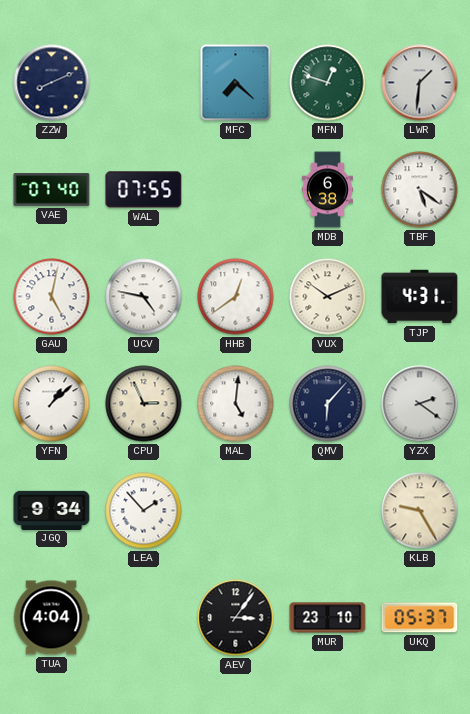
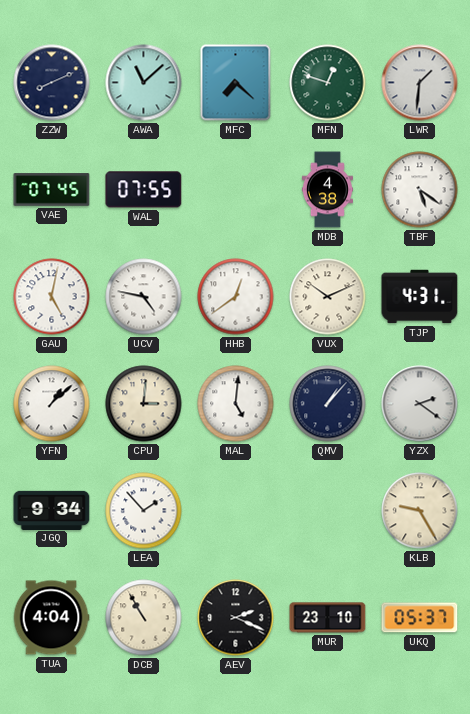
AWA: none -> 11:08
VAE: 07:40 -> 07:45
MDB: 6:38 -> 4:38
CPU: 2:56 -> 3:01
QMV: 6:07 -> 1:07
DCB: none -> 10:55
AEV: 3:06 -> 2:19
